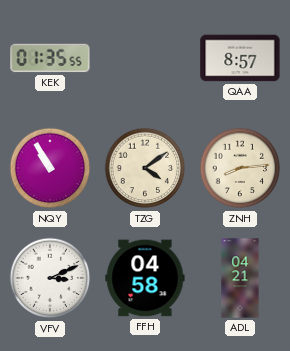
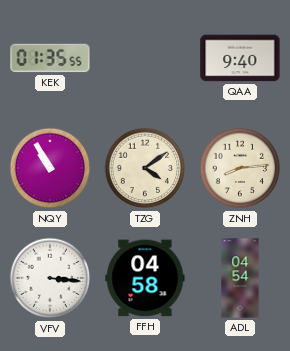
QAA: 8:57 -> 9:40
VFV: 3:11 -> 3:16
ADL: 04:21 -> 04:54
